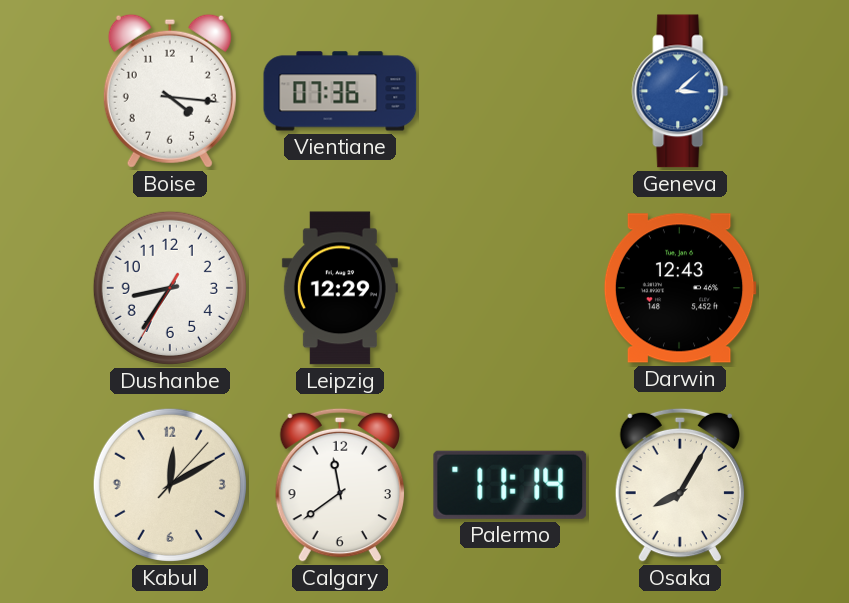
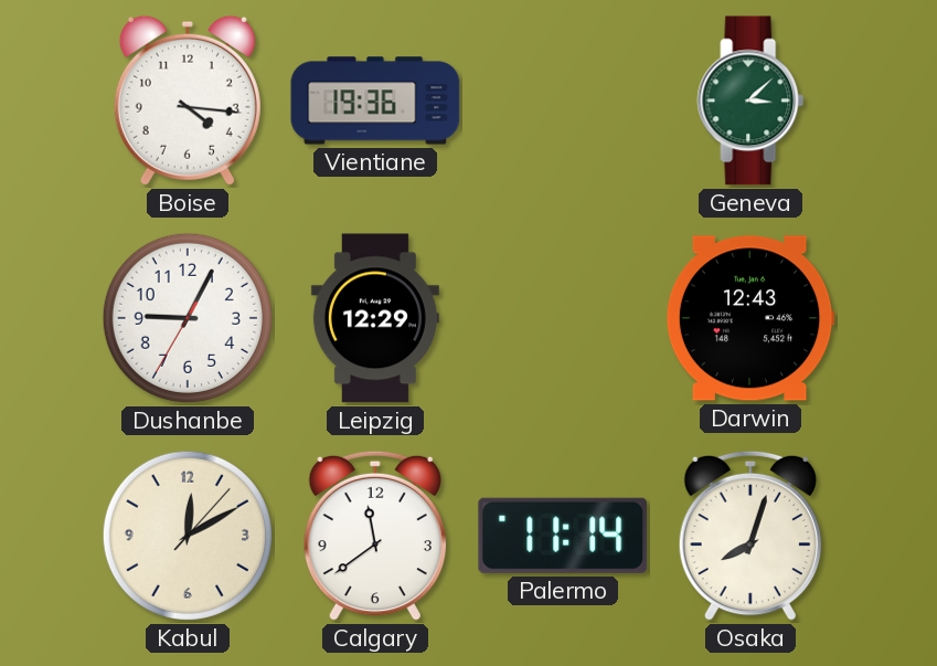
Vientiane: 07:36 -> 19:36
Geneva dial: blue -> green
Dushanbe: 8:35 -> 9:04
Osaka: 8:05 -> 8:03
